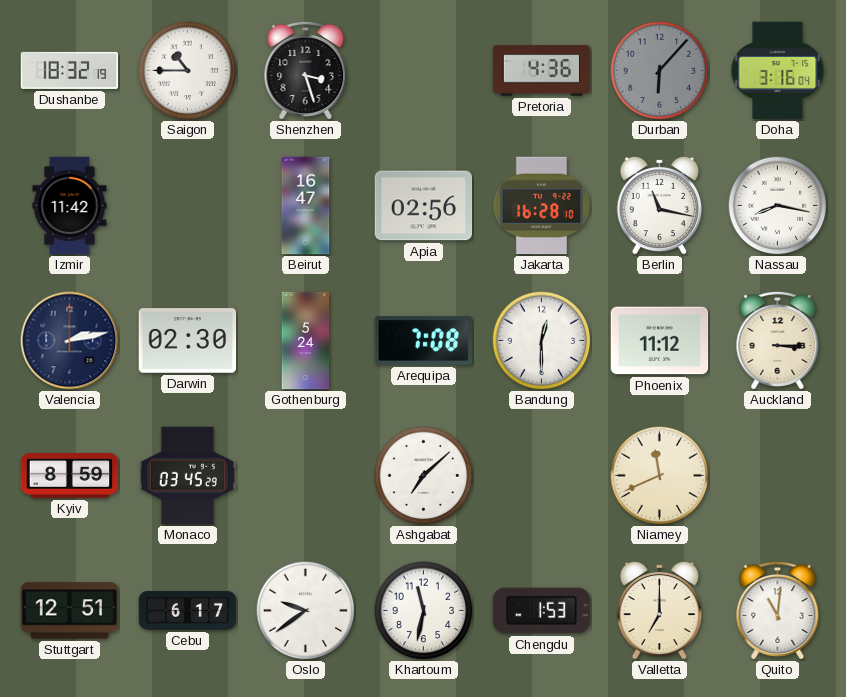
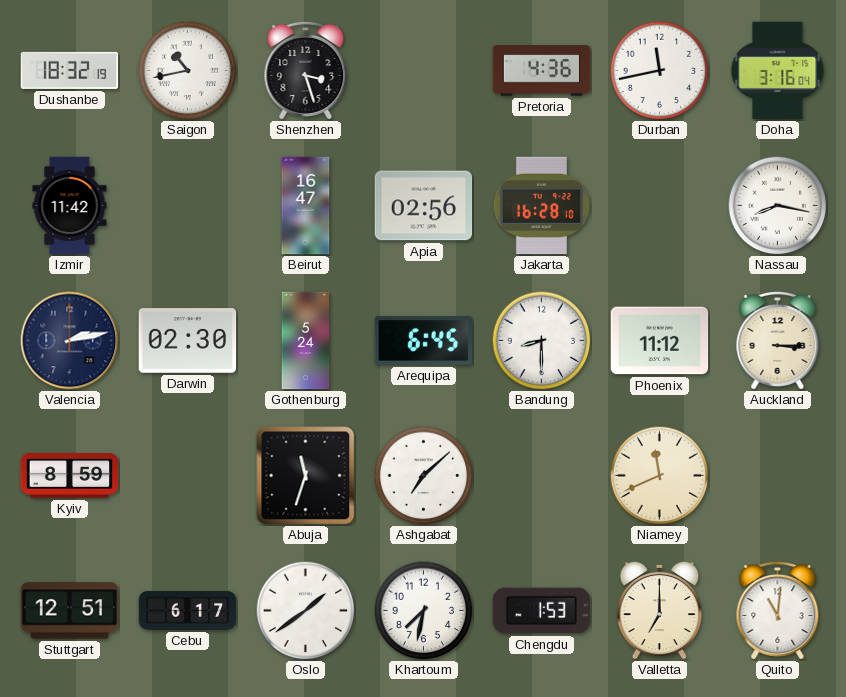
Saigon: 10:45 -> 10:43
Durban: 6:07 -> 11:43
Durban dial: grey -> white
Berlin: 11:17 -> none
Arequipa: 7:08 -> 6:45
Bandung: 12:30 -> 8:30
Monaco: 03:45 -> none
Abuja: none -> 11:33
Oslo: 9:39 -> 1:39
Khartoum: 11:32 -> 7:32
